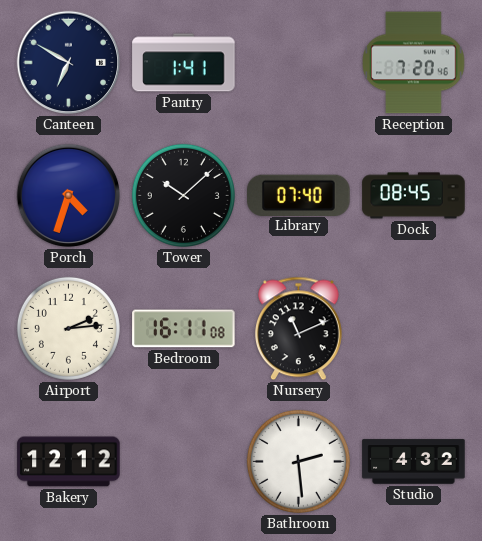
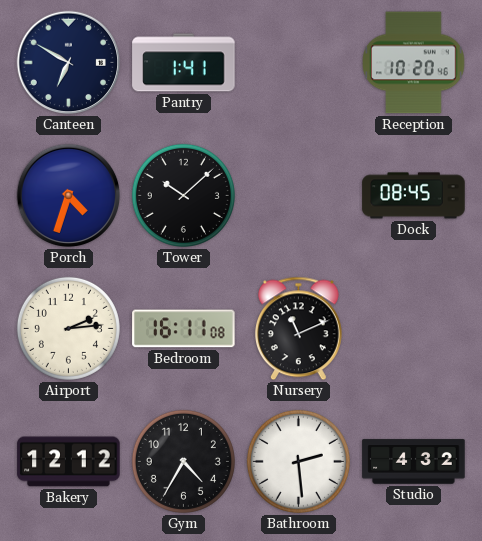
Reception: 7:20 -> 10:20
Library: 07:40 -> none
Gym: none -> 4:35
